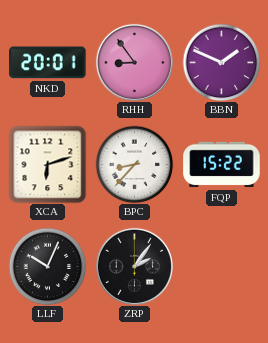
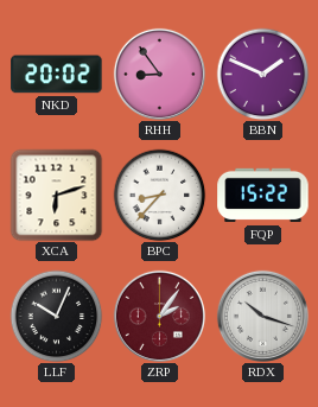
NKD: 20:01 -> 20:02
ZRP dial: black -> burgundy
RDX: none -> 10:18
